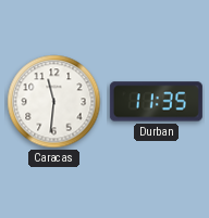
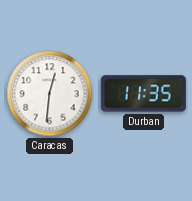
Caracas: 11:31 -> 12:31
